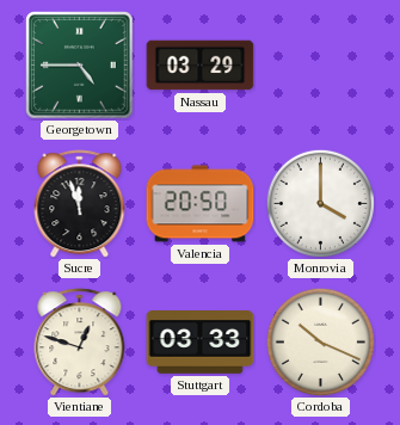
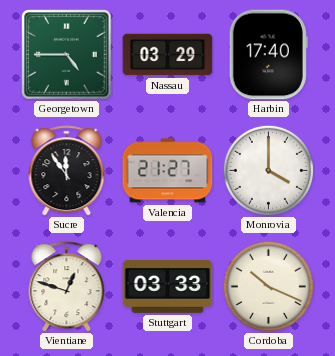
Harbin: none -> 17:40
Sucre: 11:57 -> 11:54
Valencia: 20:50 -> 21:27
